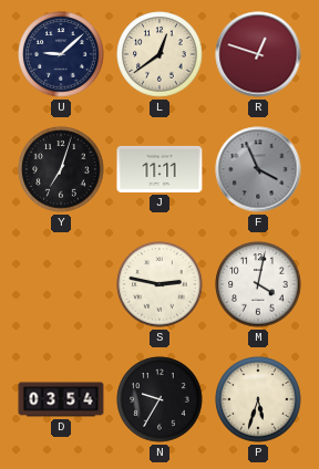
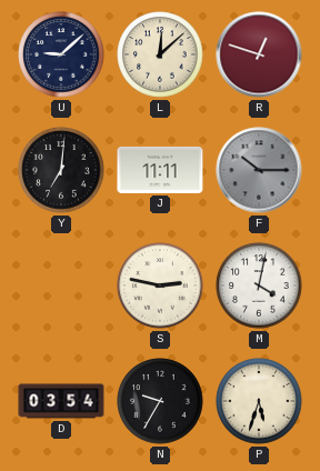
L: 12:39 -> 12:08
Y: 7:03 -> 7:01
F: 3:56 -> 10:15
